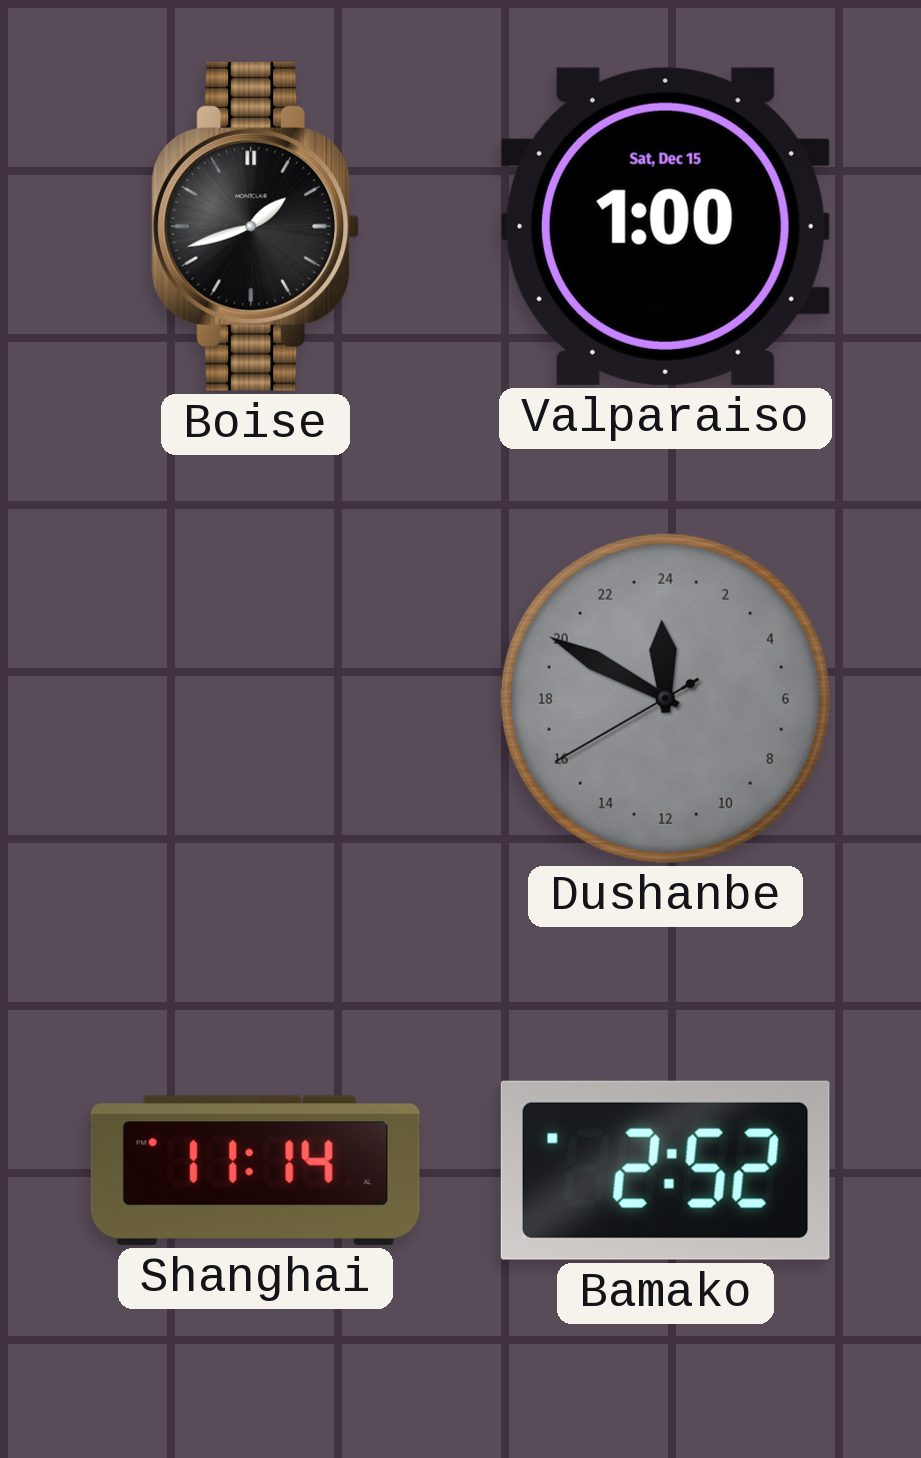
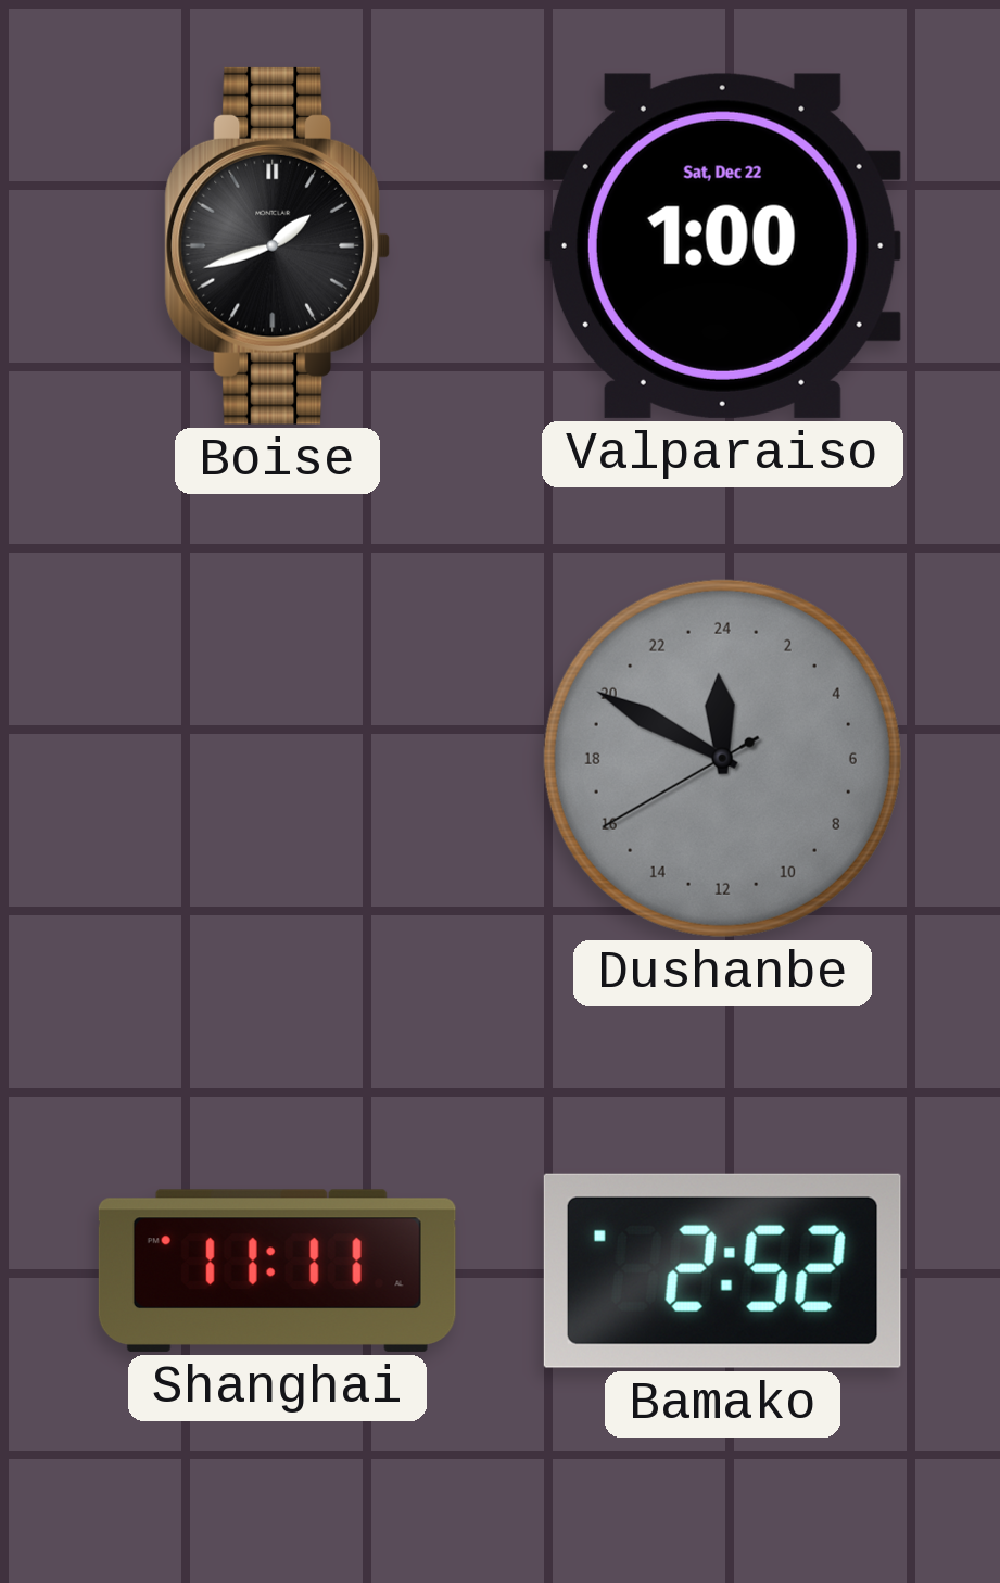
Valparaiso date: Sat, Dec 15 -> Sat, Dec 22
Shanghai: 11:14 -> 11:11
